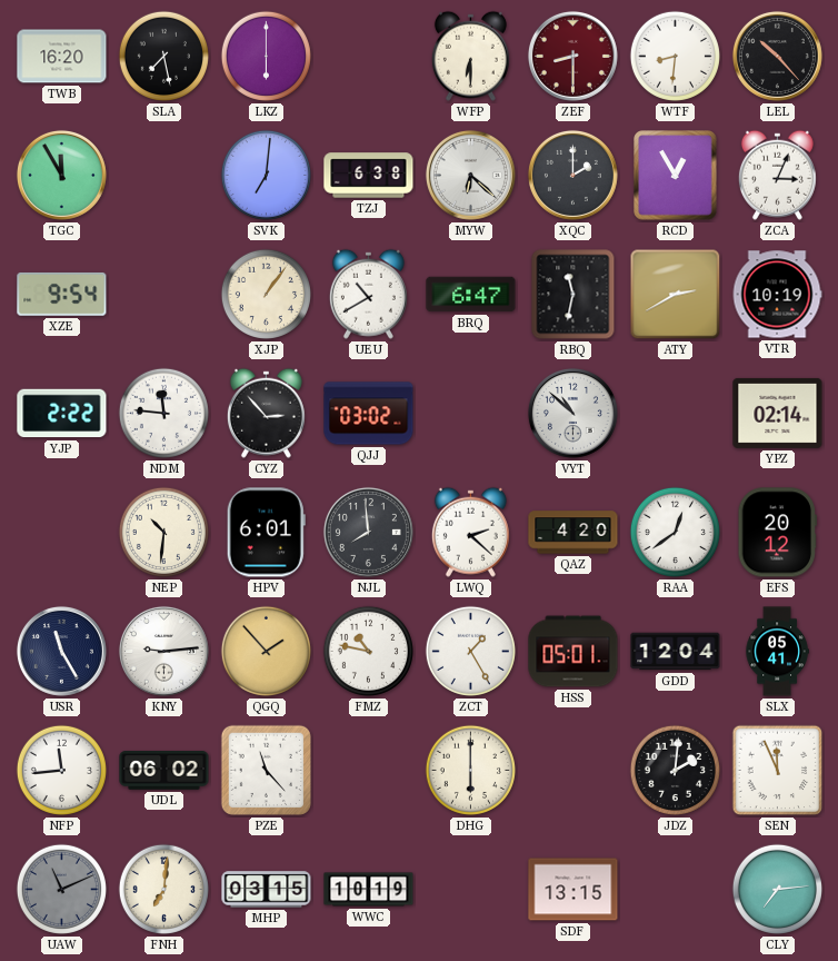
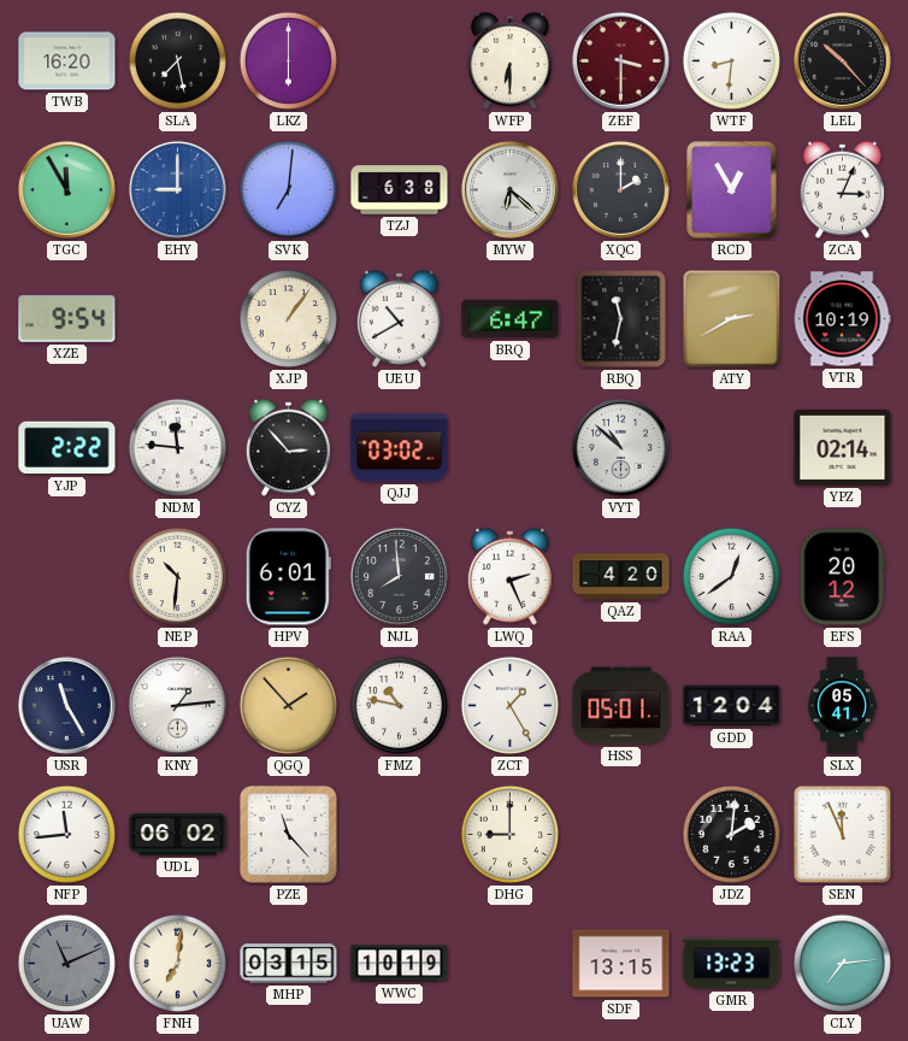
ZEF: 8:30 -> 3:30
EHY: none -> 9:00
LWQ: 2:22 -> 2:26
KNY: 9:14 -> 1:14
DHG: 6:00 -> 9:00
GMR: none -> 13:23
